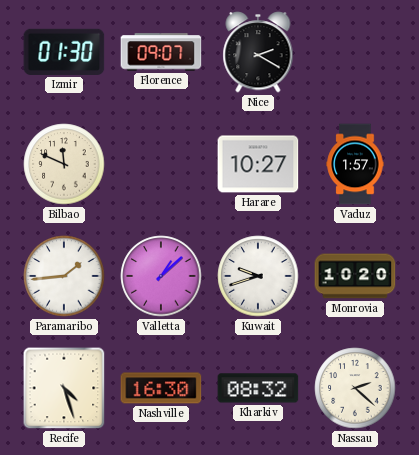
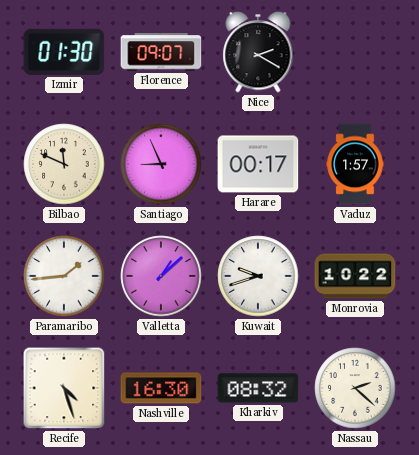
Santiago: none -> 8:56
Harare: 10:27 -> 00:17
Monrovia: 10:20 -> 10:22
